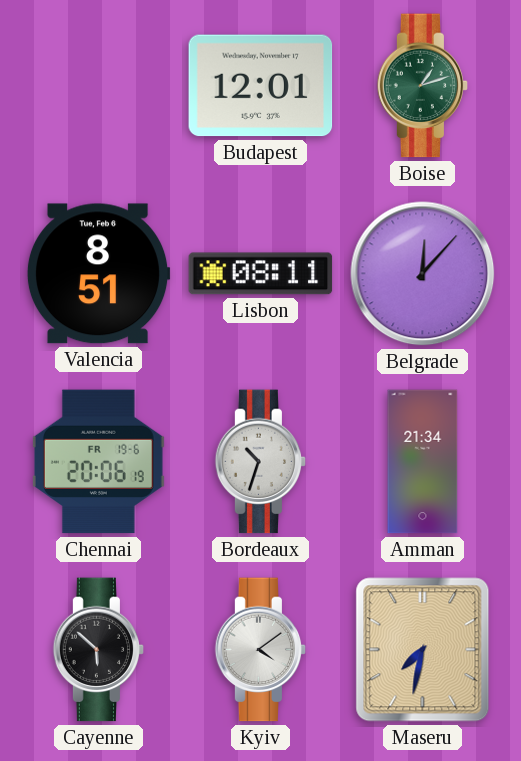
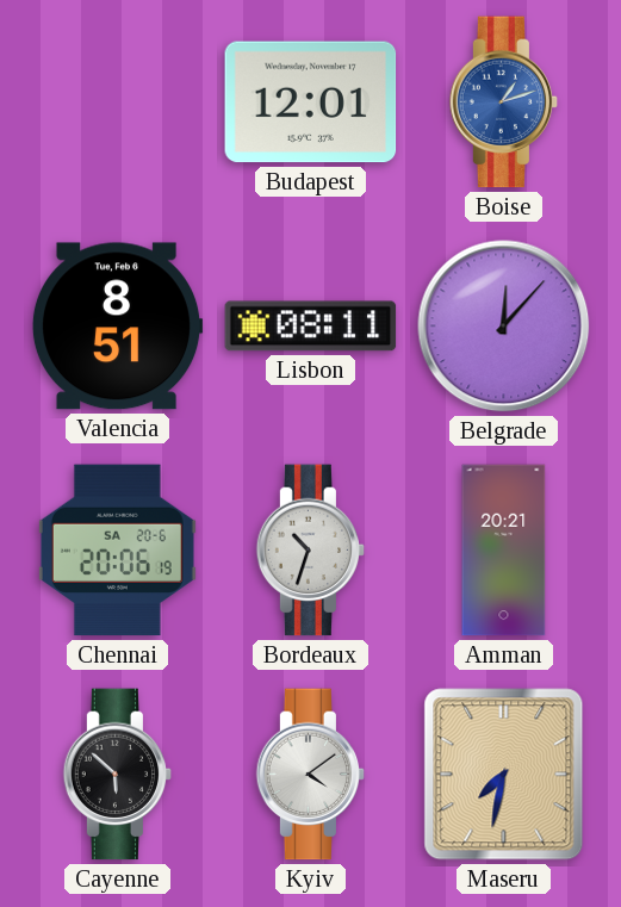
Boise dial: green -> blue
Chennai date: FR 19-6 -> SA 20-6
Amman: 21:34 -> 20:21
